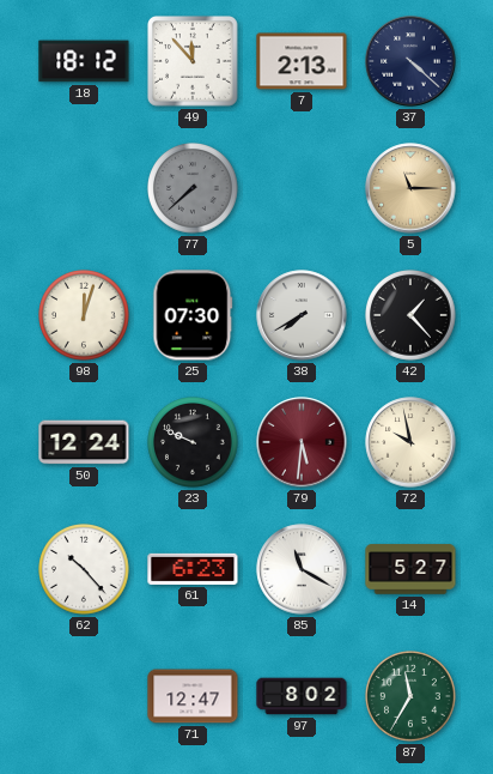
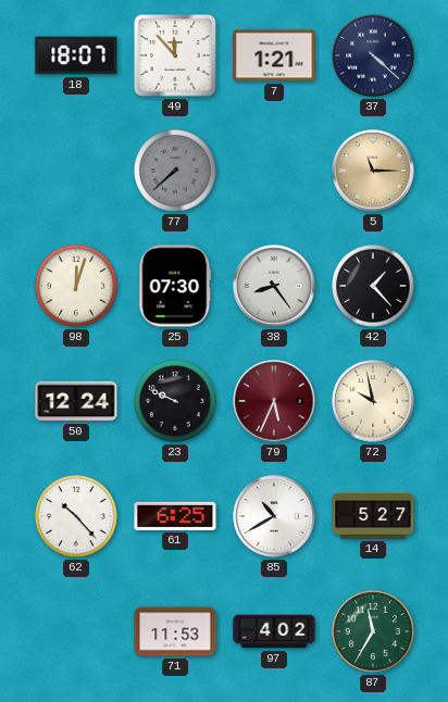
18: 18:12 -> 18:07
7: 2:13 -> 1:21
38: 7:40 -> 8:24
79: 5:31 -> 5:34
61: 6:23 -> 6:25
85: 11:20 -> 10:40
71: 12:47 -> 11:53
97: 8:02 -> 4:02
